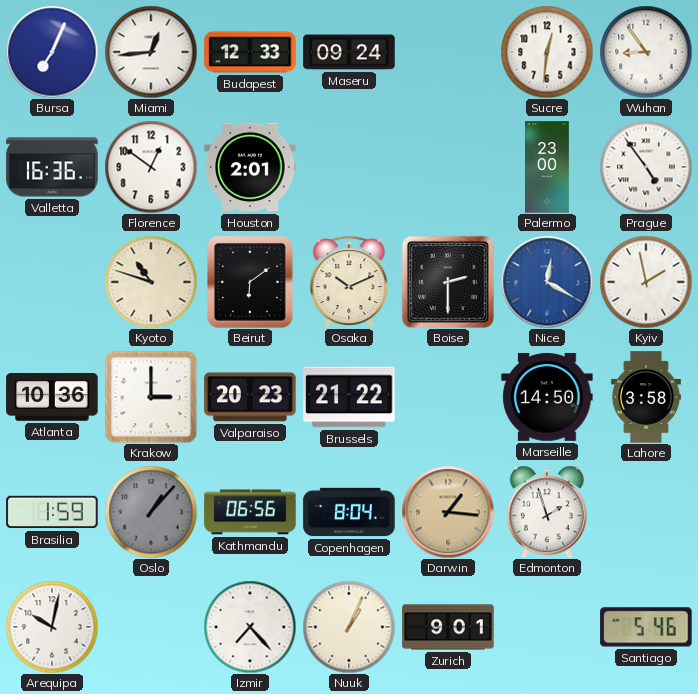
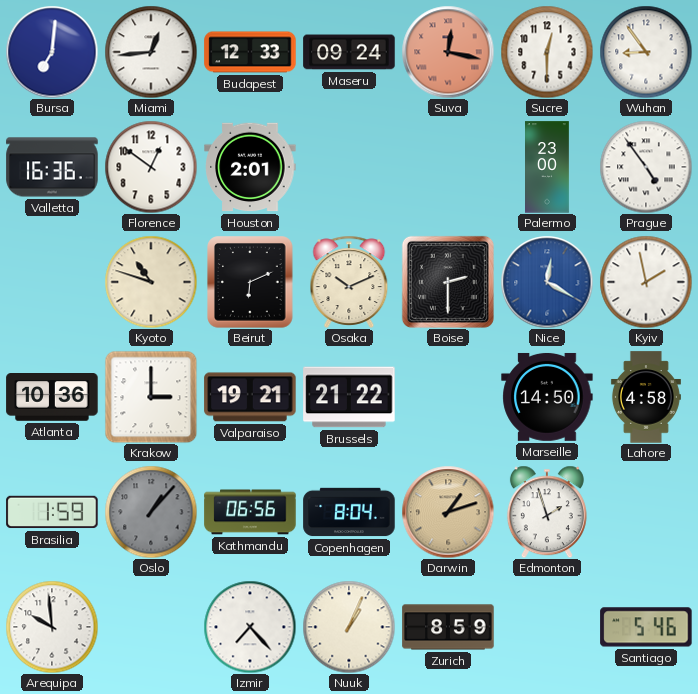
Bursa: 7:04 -> 7:01
Suva: none -> 12:17
Sucre: 12:31 -> 12:30
Beirut: 6:09 -> 6:11
Valparaiso: 20:23 -> 19:21
Lahore: 3:58 -> 4:58
Darwin: 1:16 -> 1:12
Arequipa: 10:02 -> 9:59
Zurich: 9:01 -> 8:59
